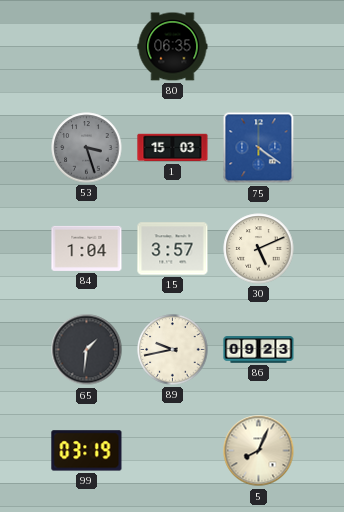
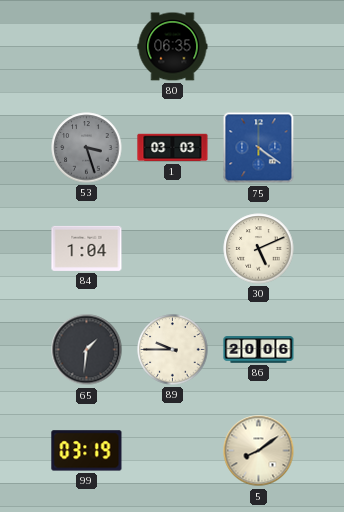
1: 15:03 -> 03:03
15: 3:57 -> none
89: 9:43 -> 9:45
86: 09:23 -> 20:06
5: 8:04 -> 8:09
